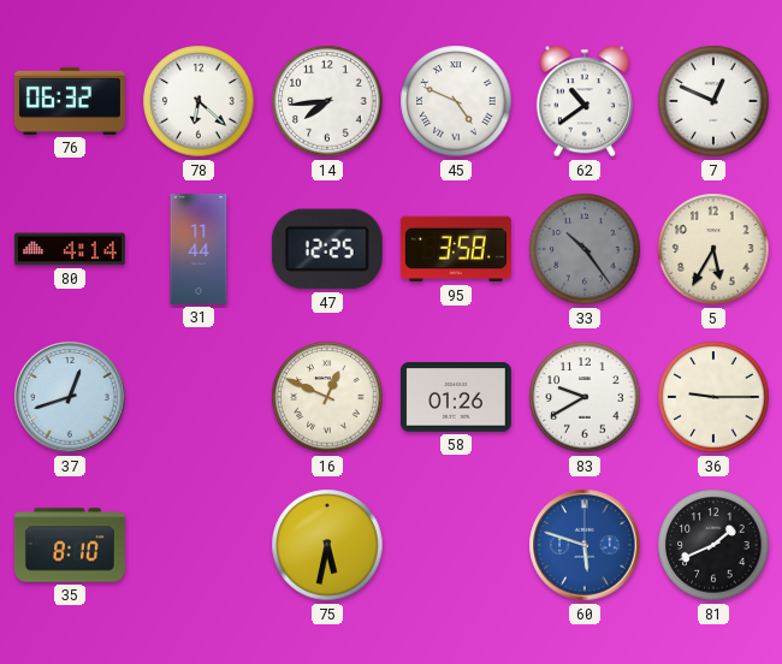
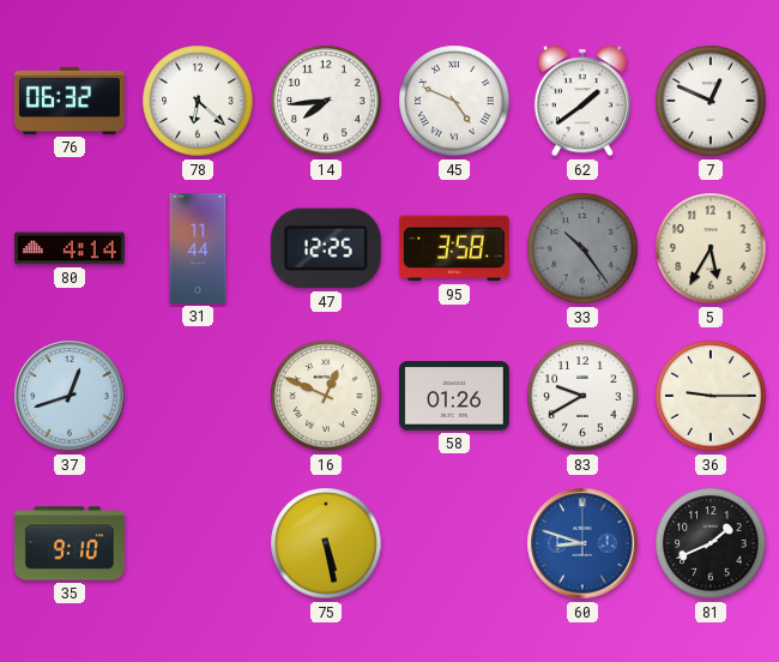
62: 10:39 -> 1:39
35: 8:10 -> 9:10
75: 5:32 -> 5:28
60: 5:48 -> 8:48
